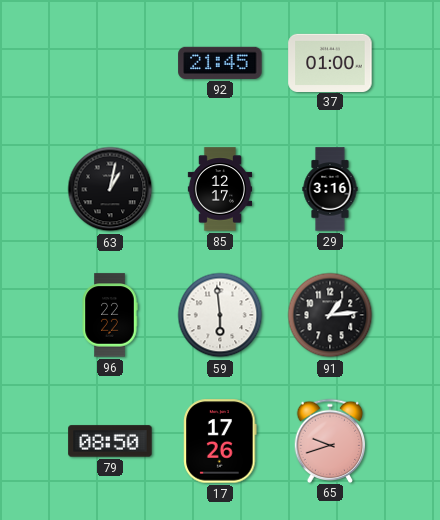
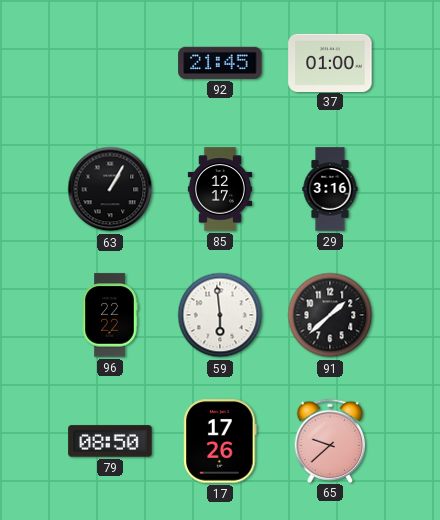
63: 1:02 -> 1:05
91: 1:14 -> 1:38
65: 9:42 -> 9:38
